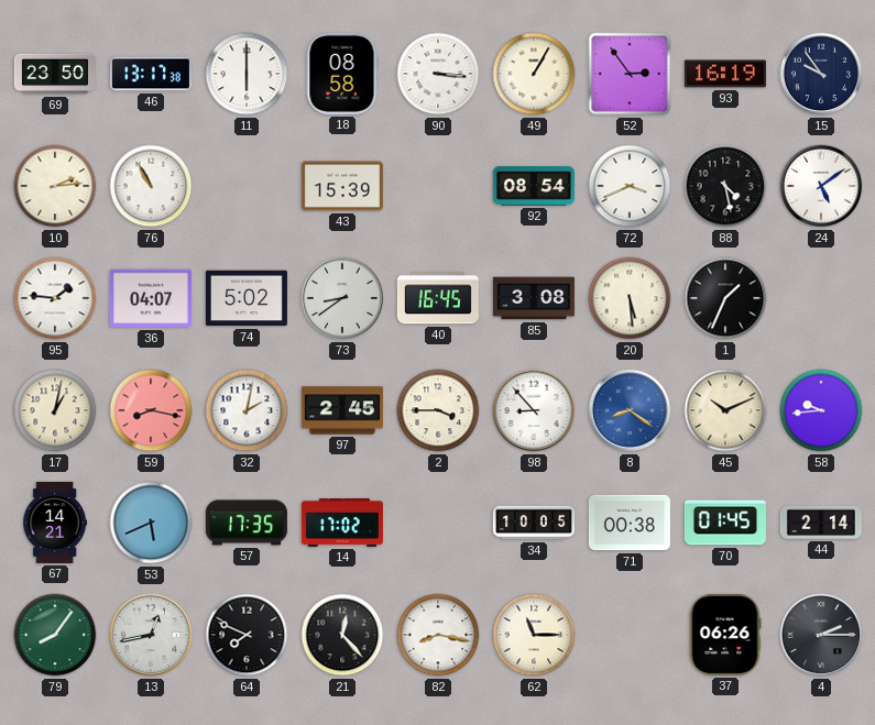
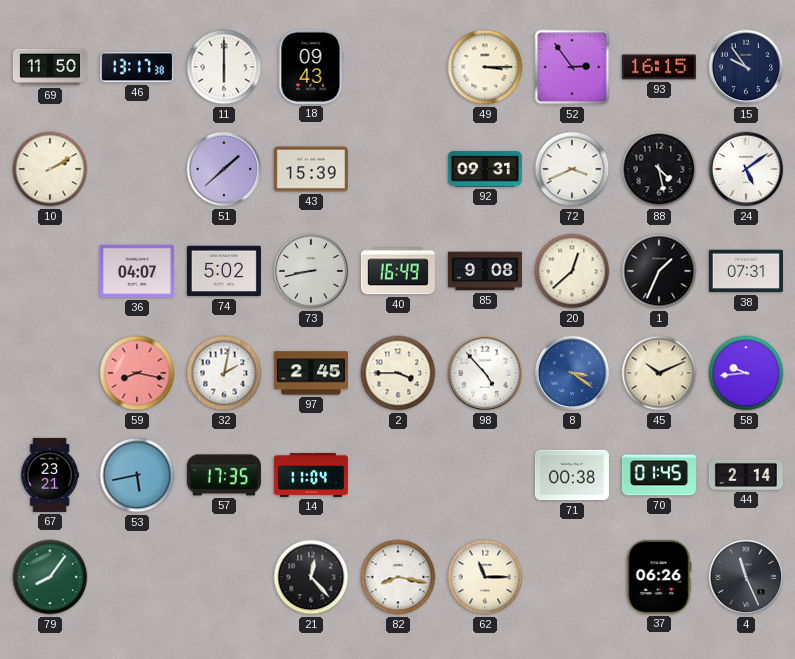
69: 23:50 -> 11:50
18: 08:58 -> 09:43
90: 3:16 -> none
49: 1:05 -> 3:15
93: 16:19 -> 16:15
10: 2:14 -> 2:10
76: 10:55 -> none
51: none -> 1:38
92: 08:54 -> 09:31
95: 1:46 -> none
73: 8:39 -> 8:43
40: 16:45 -> 16:49
85: 3:08 -> 9:08
20: 5:29 -> 12:38
38: none -> 07:31
17: 1:02 -> none
98: 8:53 -> 4:53
8: 8:21 -> 3:21
67: 14:21 -> 23:21
53: 5:41 -> 5:43
14: 17:02 -> 11:04
34: 10:05 -> none
13: 12:43 -> none
64: 7:49 -> none
4: 2:15 -> 11:26
